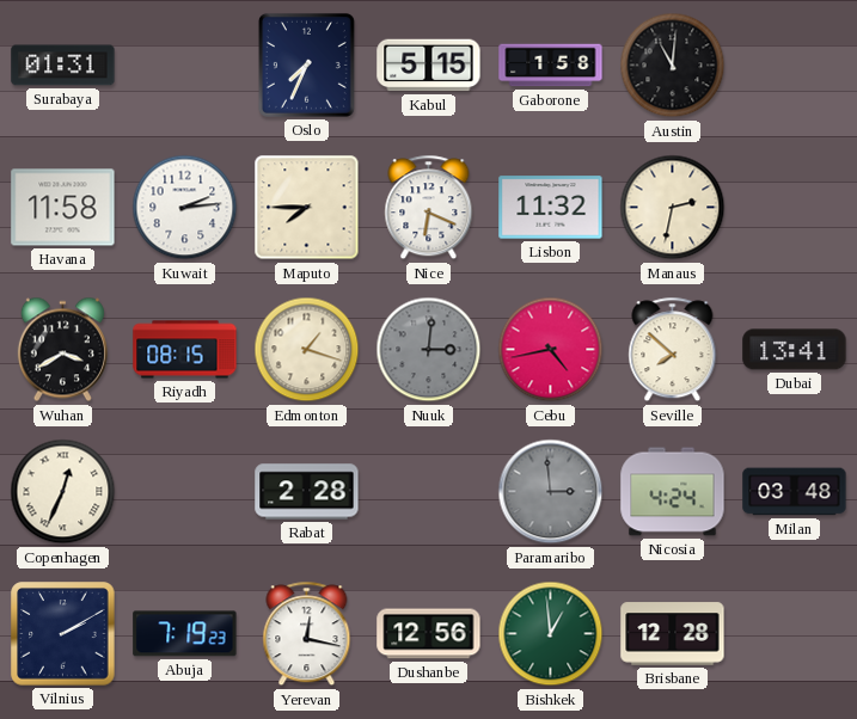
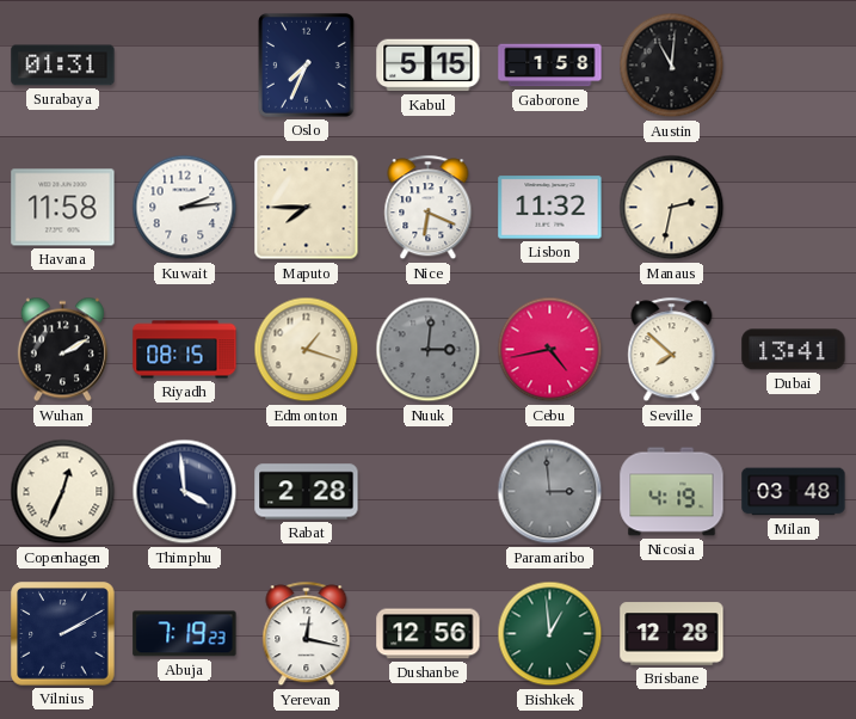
Wuhan: 3:40 -> 2:10
Thimphu: none -> 3:59
Nicosia: 4:24 -> 4:19
